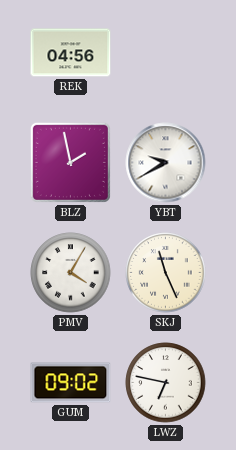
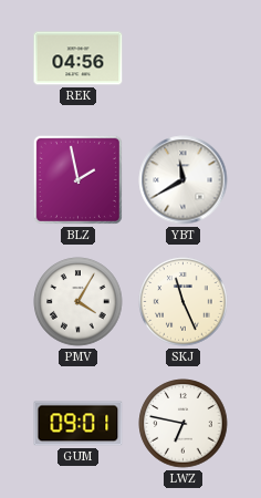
YBT: 9:40 -> 11:40
GUM: 09:02 -> 09:01
